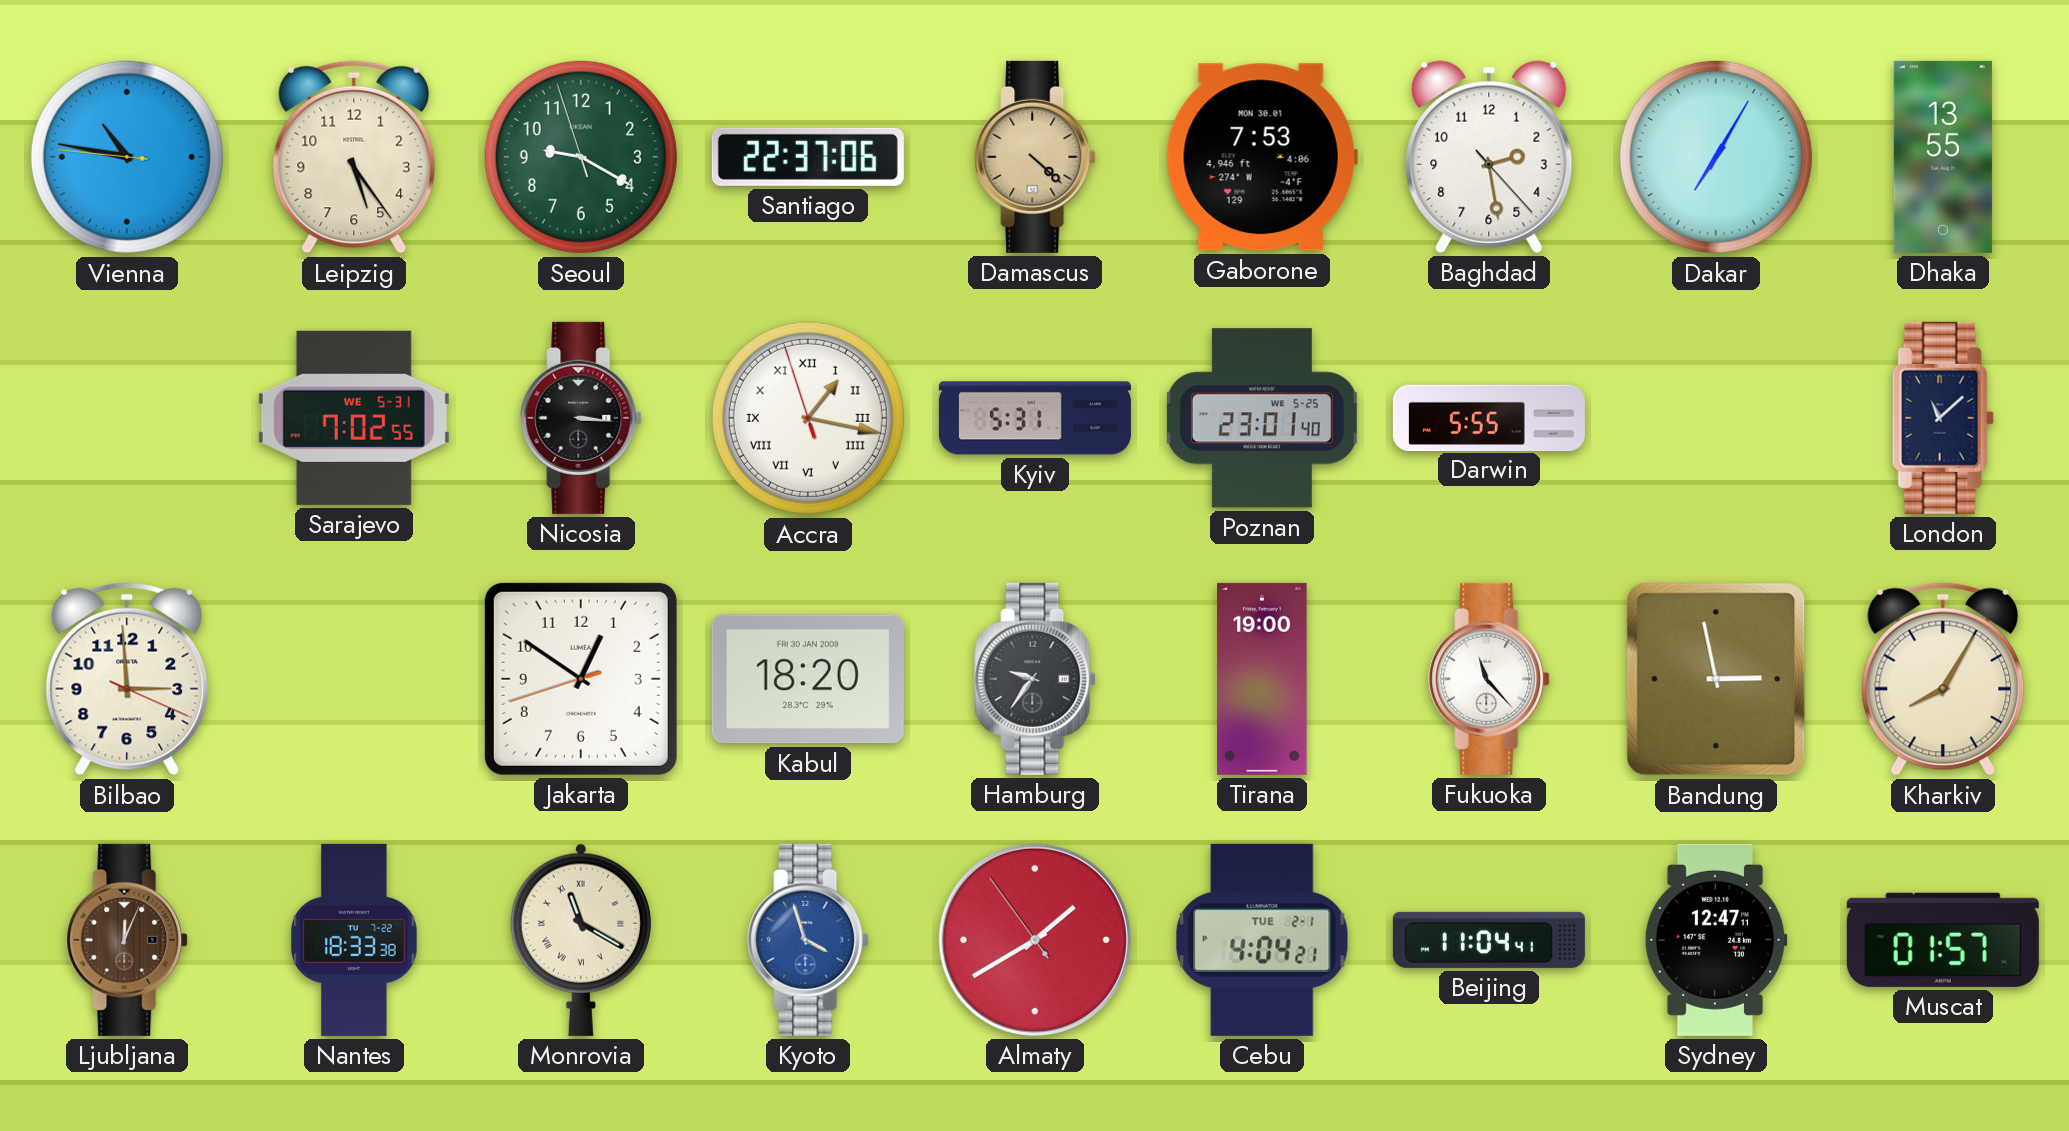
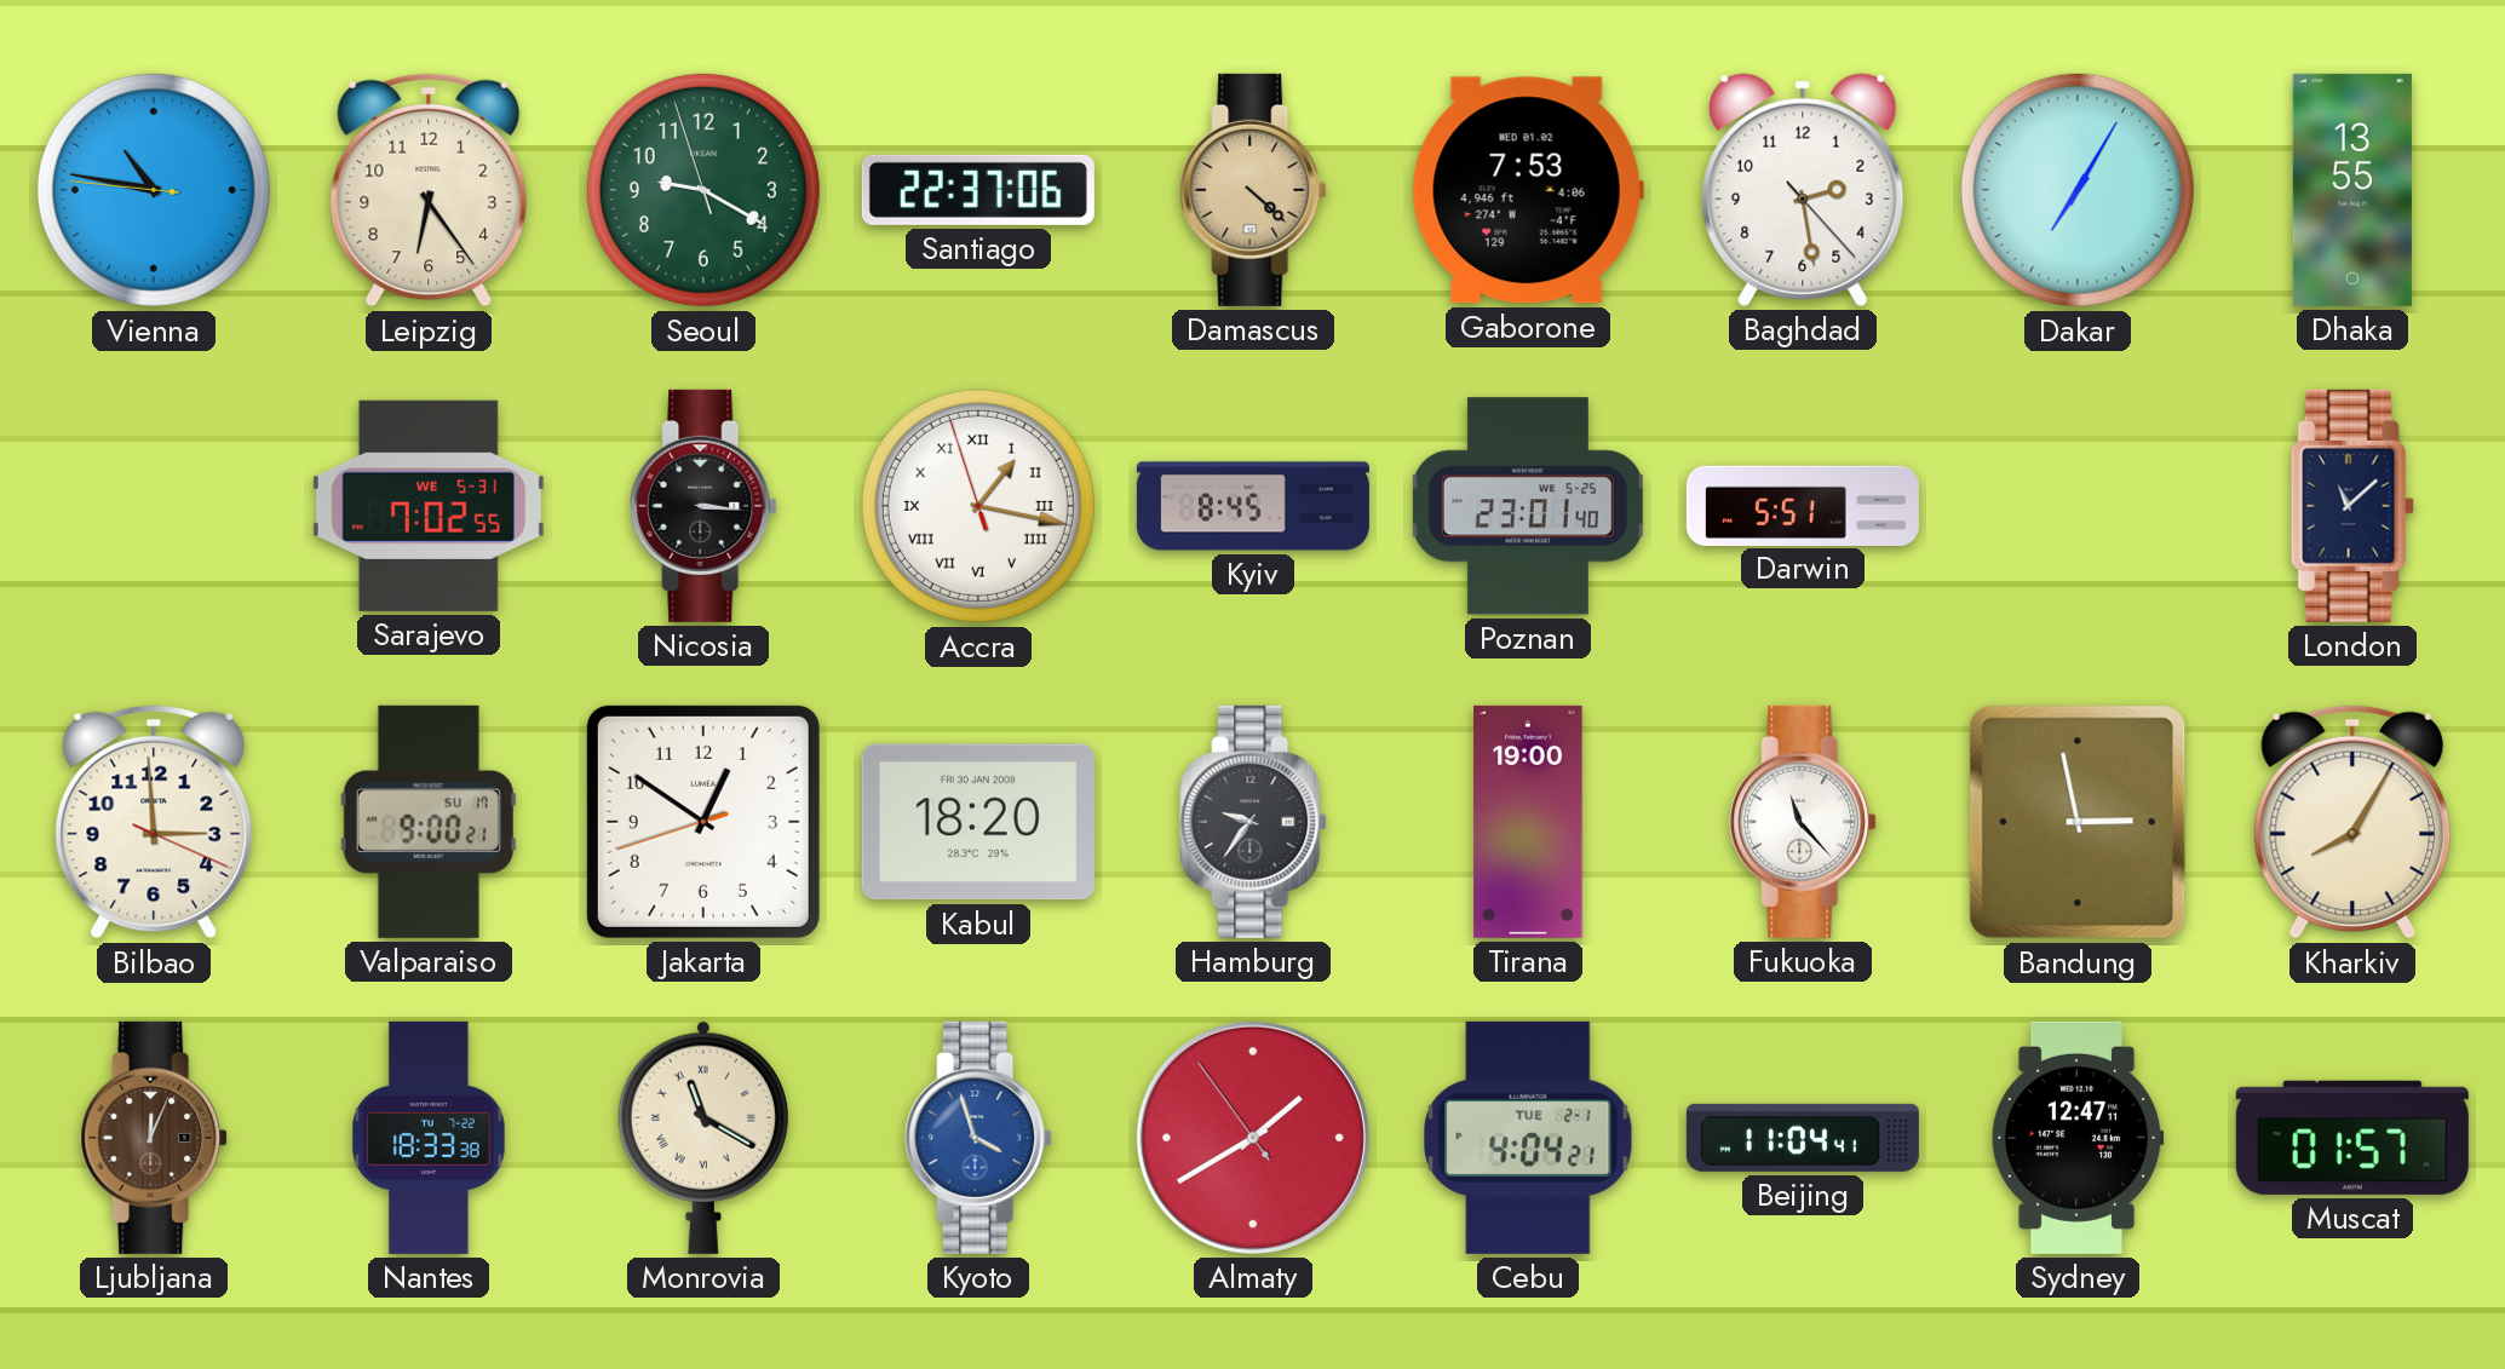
Leipzig: 5:24 -> 6:24
Gaborone date: MON 30.01 -> WED 01.02
Kyiv: 5:31 -> 8:45
Darwin: 5:55 -> 5:51
Valparaiso: none -> 9:00
